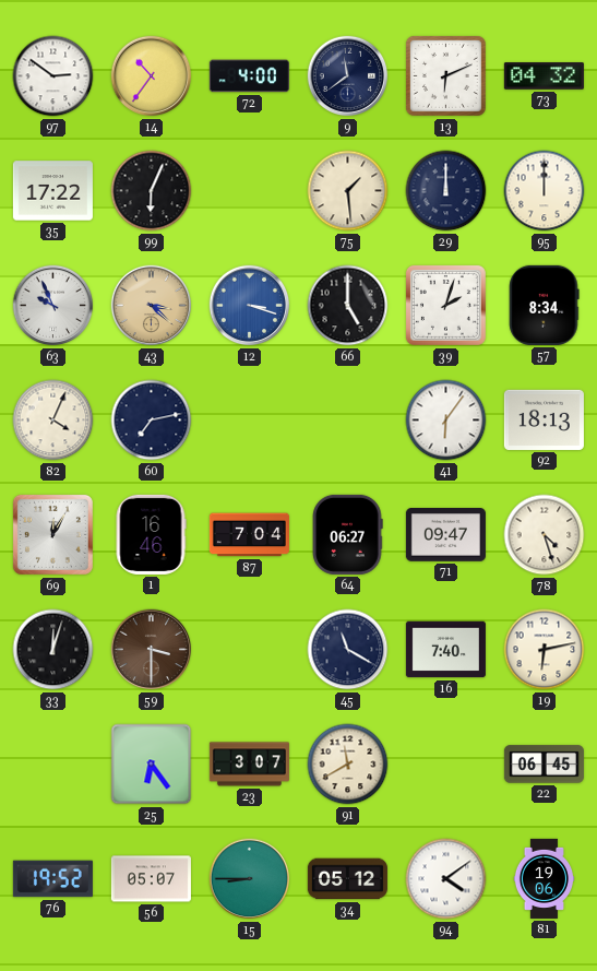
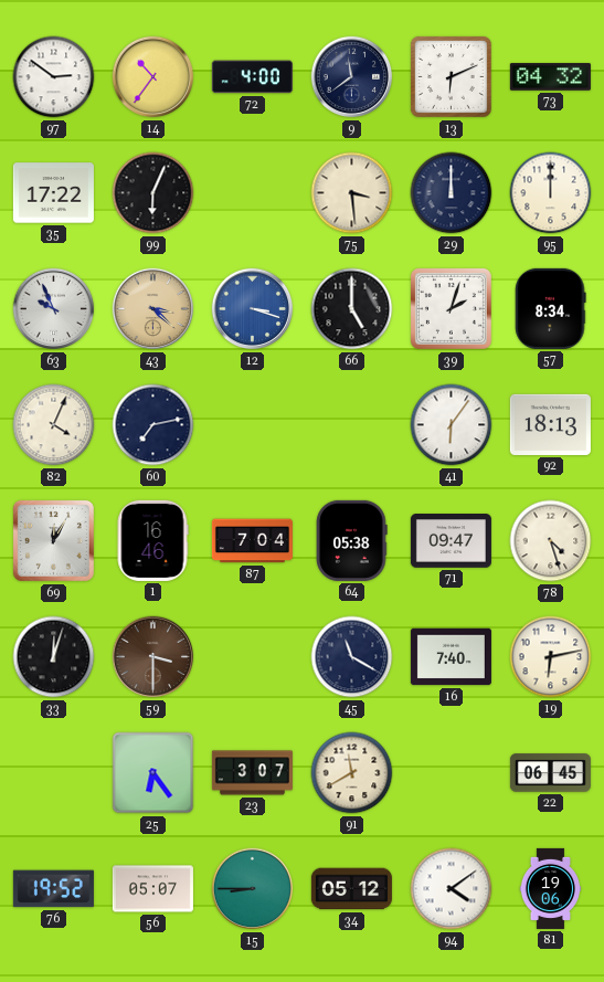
75: 1:29 -> 3:29
64: 06:27 -> 05:38
